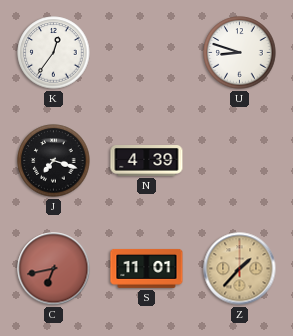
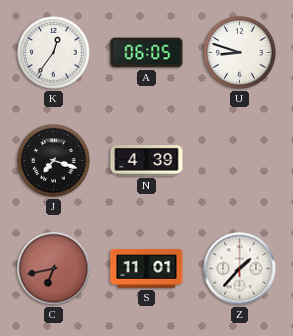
A: none -> 06:05
Z dial: champagne -> white
